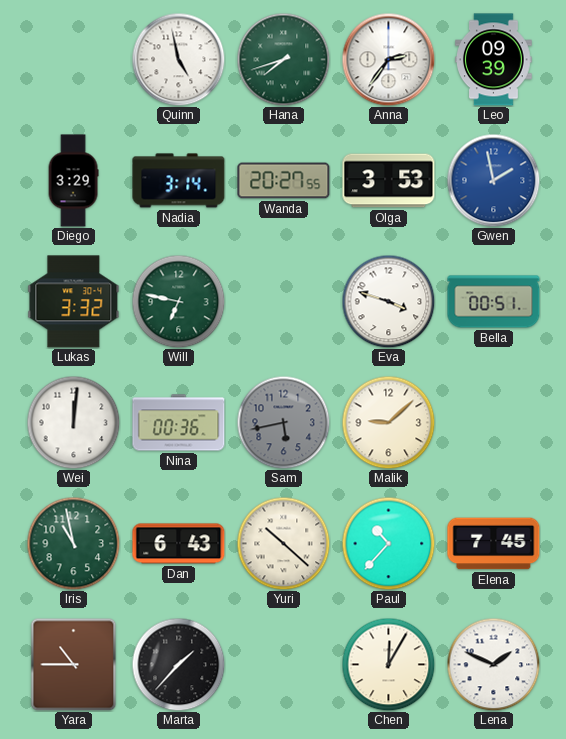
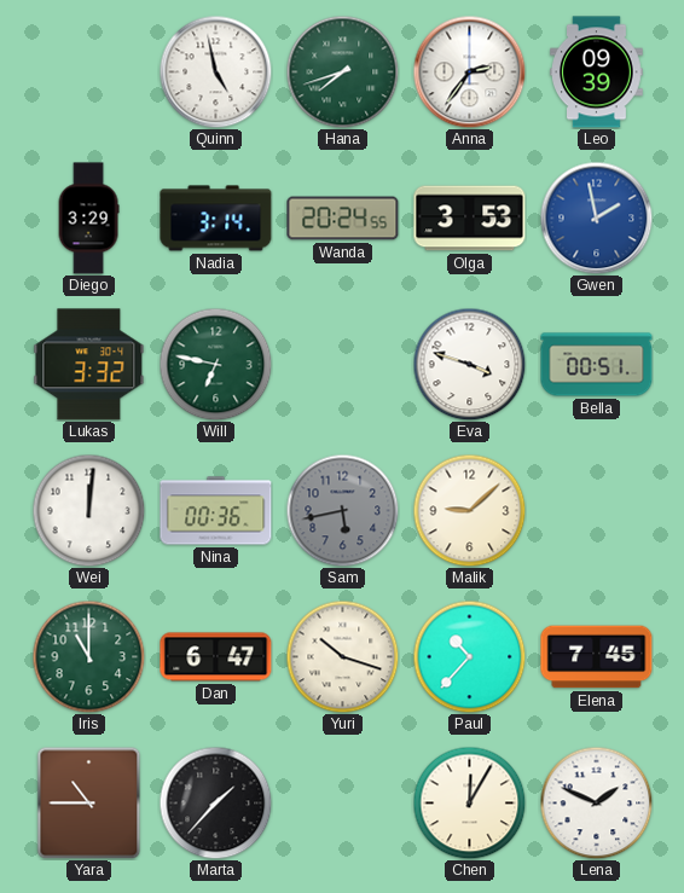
Wanda: 20:27 -> 20:24
Iris: 10:58 -> 11:00
Dan: 6:43 -> 6:47
Yuri: 10:22 -> 10:18
